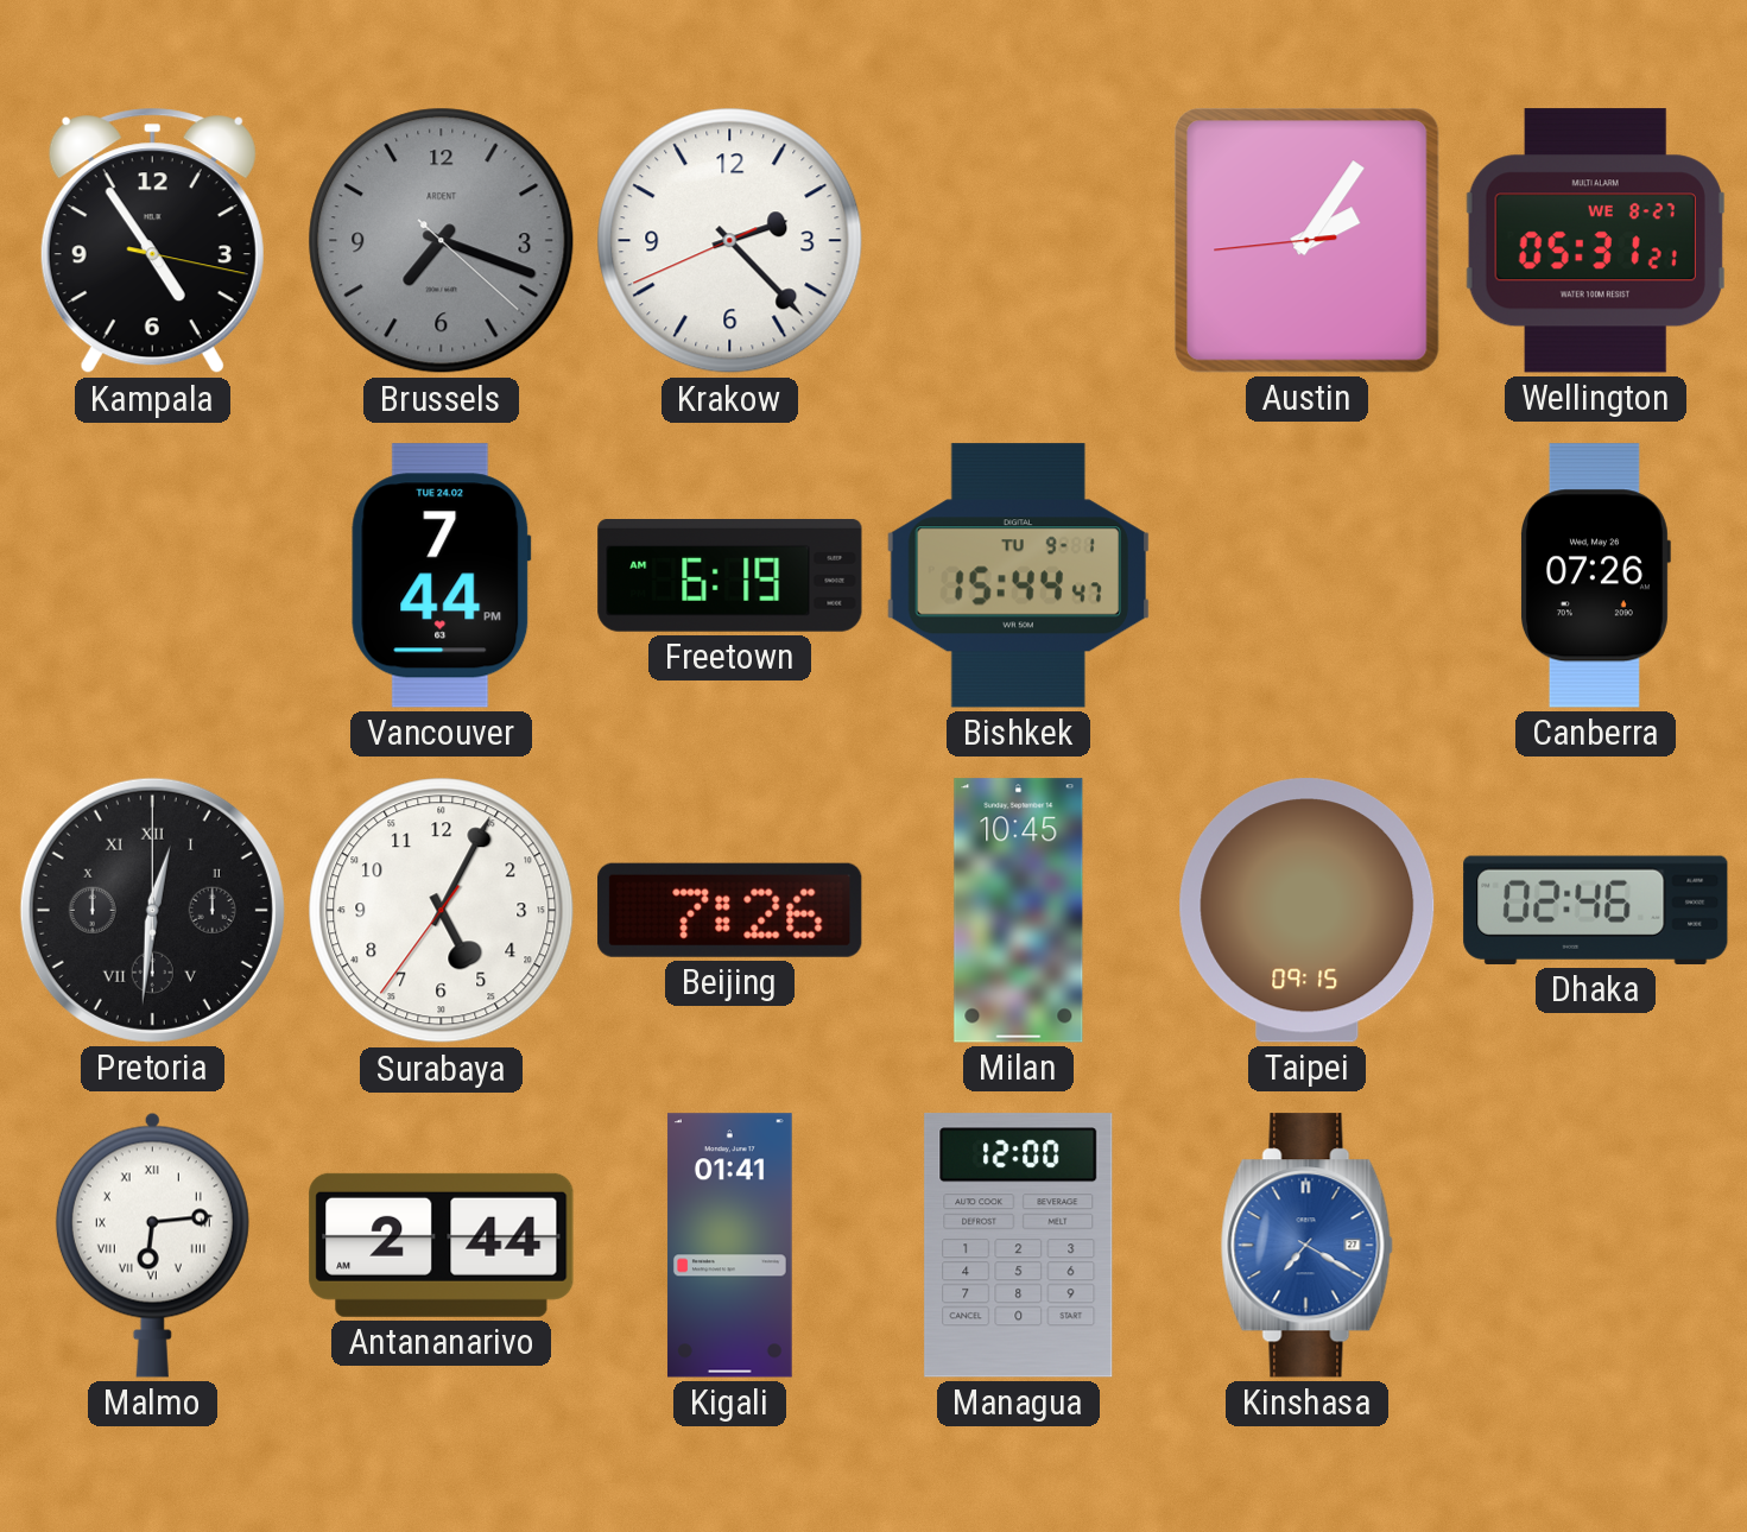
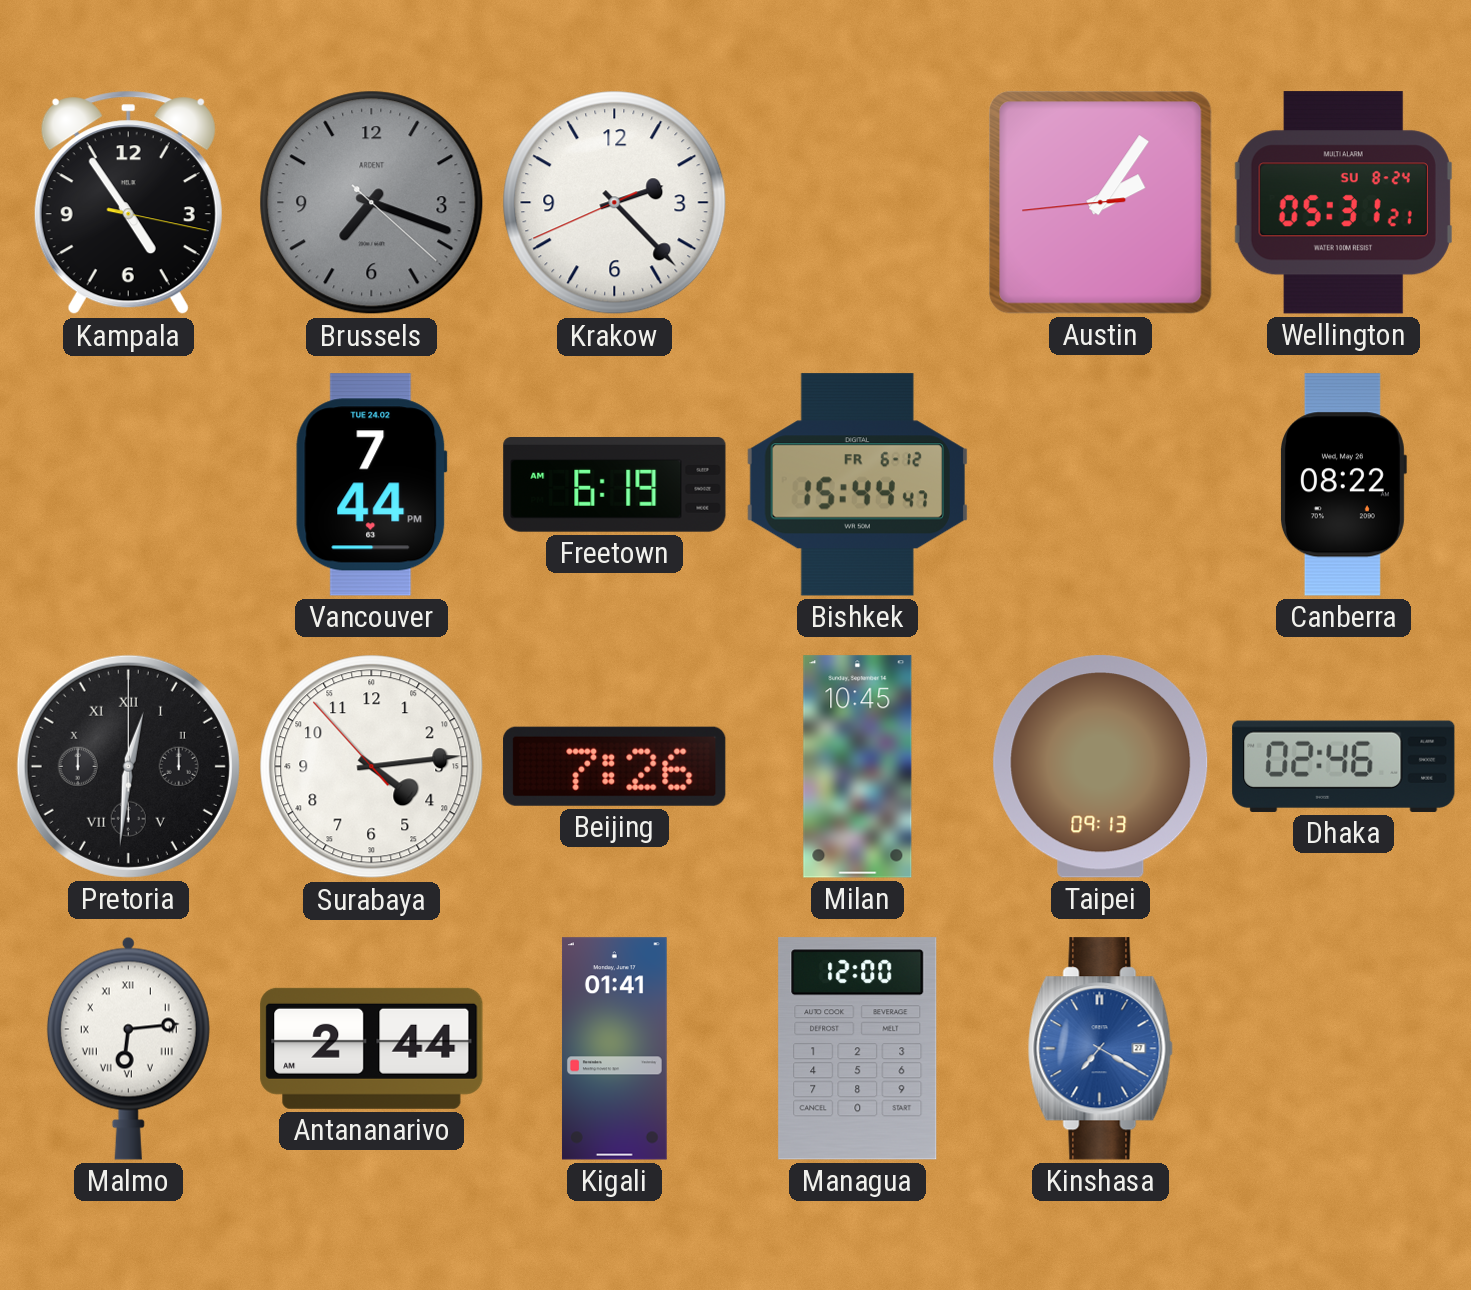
Wellington date: WE 8-27 -> SU 8-24
Bishkek date: TU 9-1 -> FR 6-12
Canberra: 07:26 -> 08:22
Surabaya: 5:04 -> 4:13
Taipei: 09:15 -> 09:13
